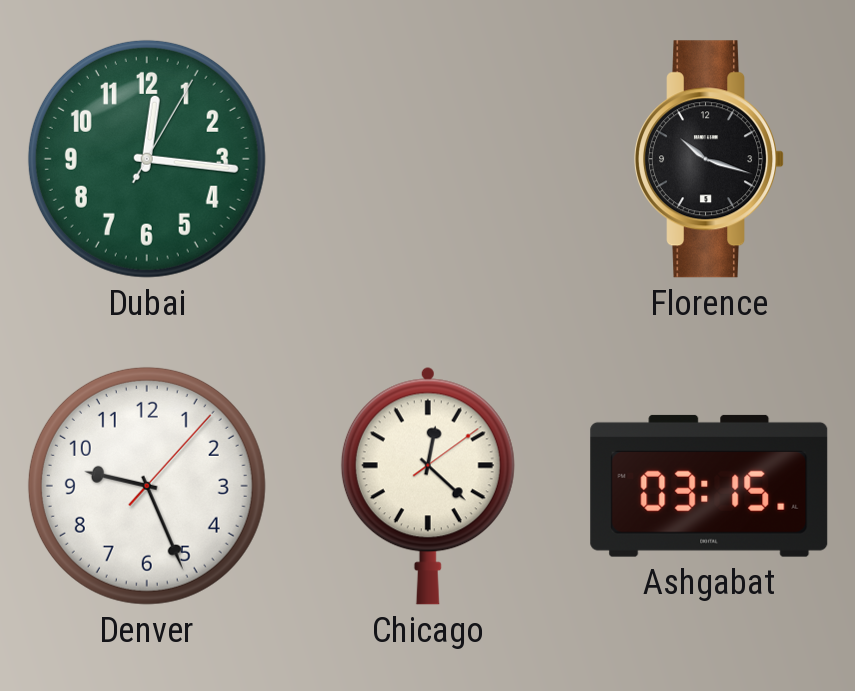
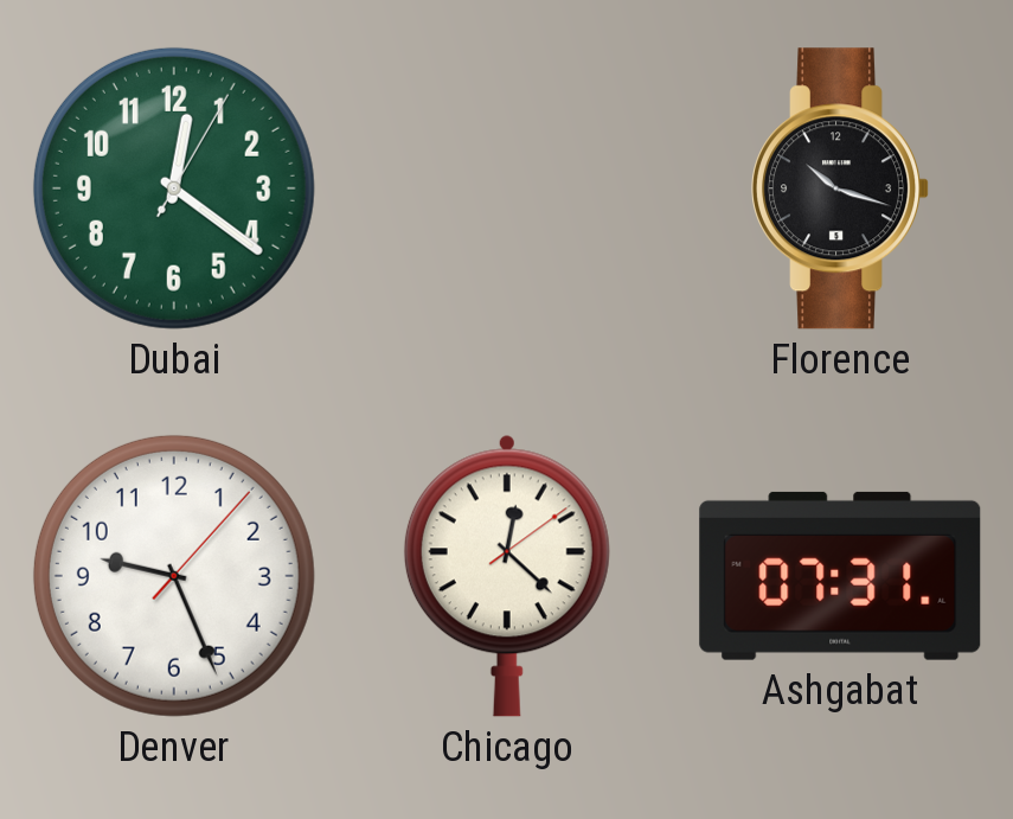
Dubai: 12:16 -> 12:21
Ashgabat: 03:15 -> 07:31
